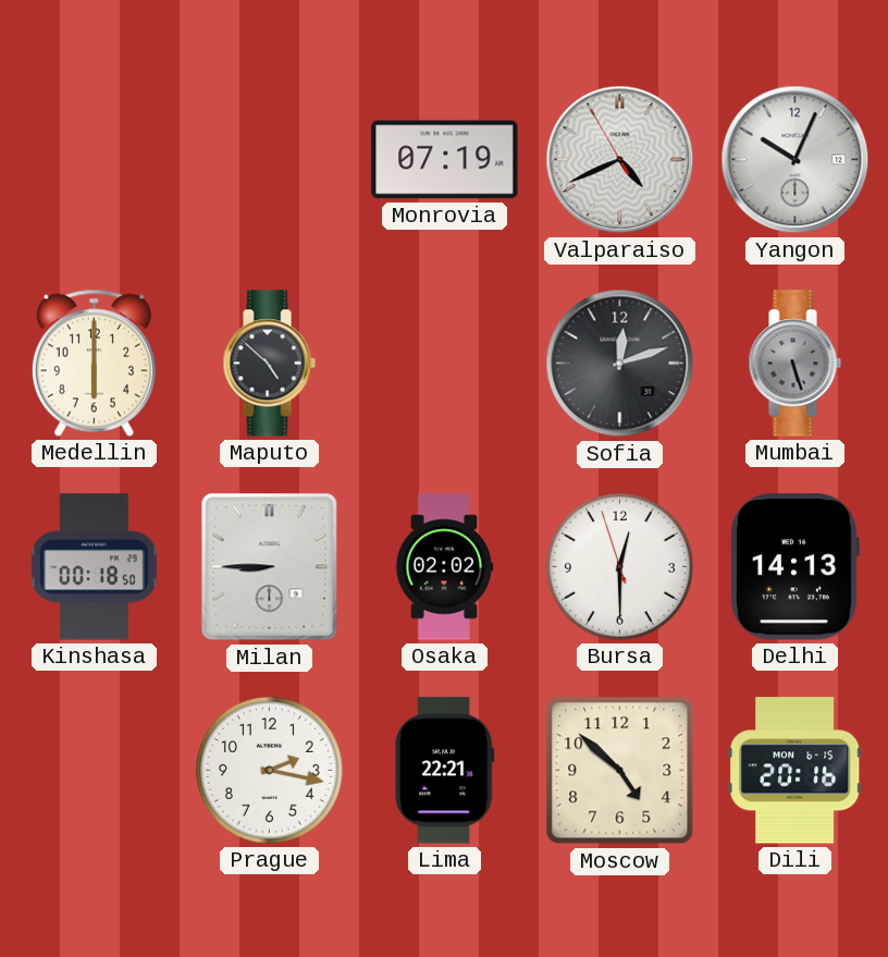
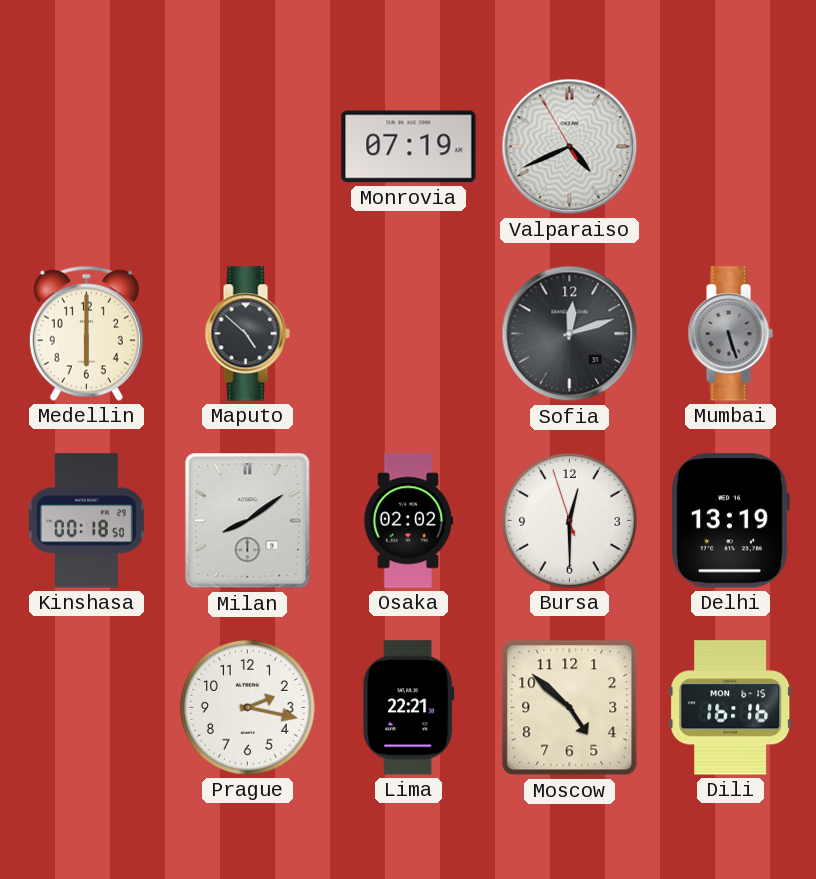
Yangon: 10:04 -> none
Milan: 8:45 -> 8:09
Delhi: 14:13 -> 13:19
Dili: 20:16 -> 16:16
